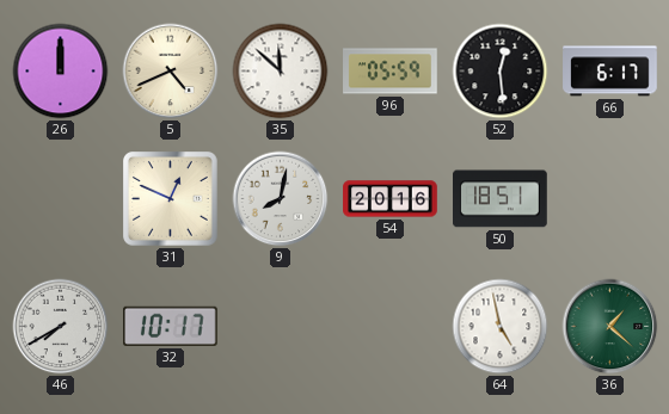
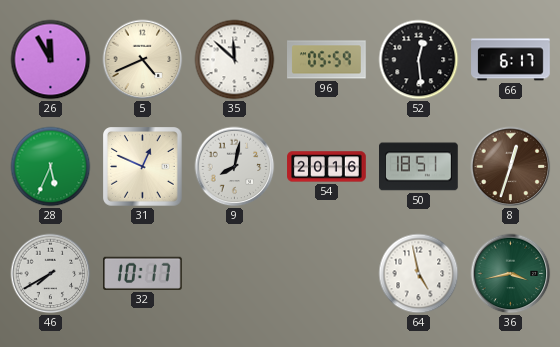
26: 12:00 -> 11:55
28: none -> 5:34
8: none -> 12:33
36: 1:22 -> 3:43
